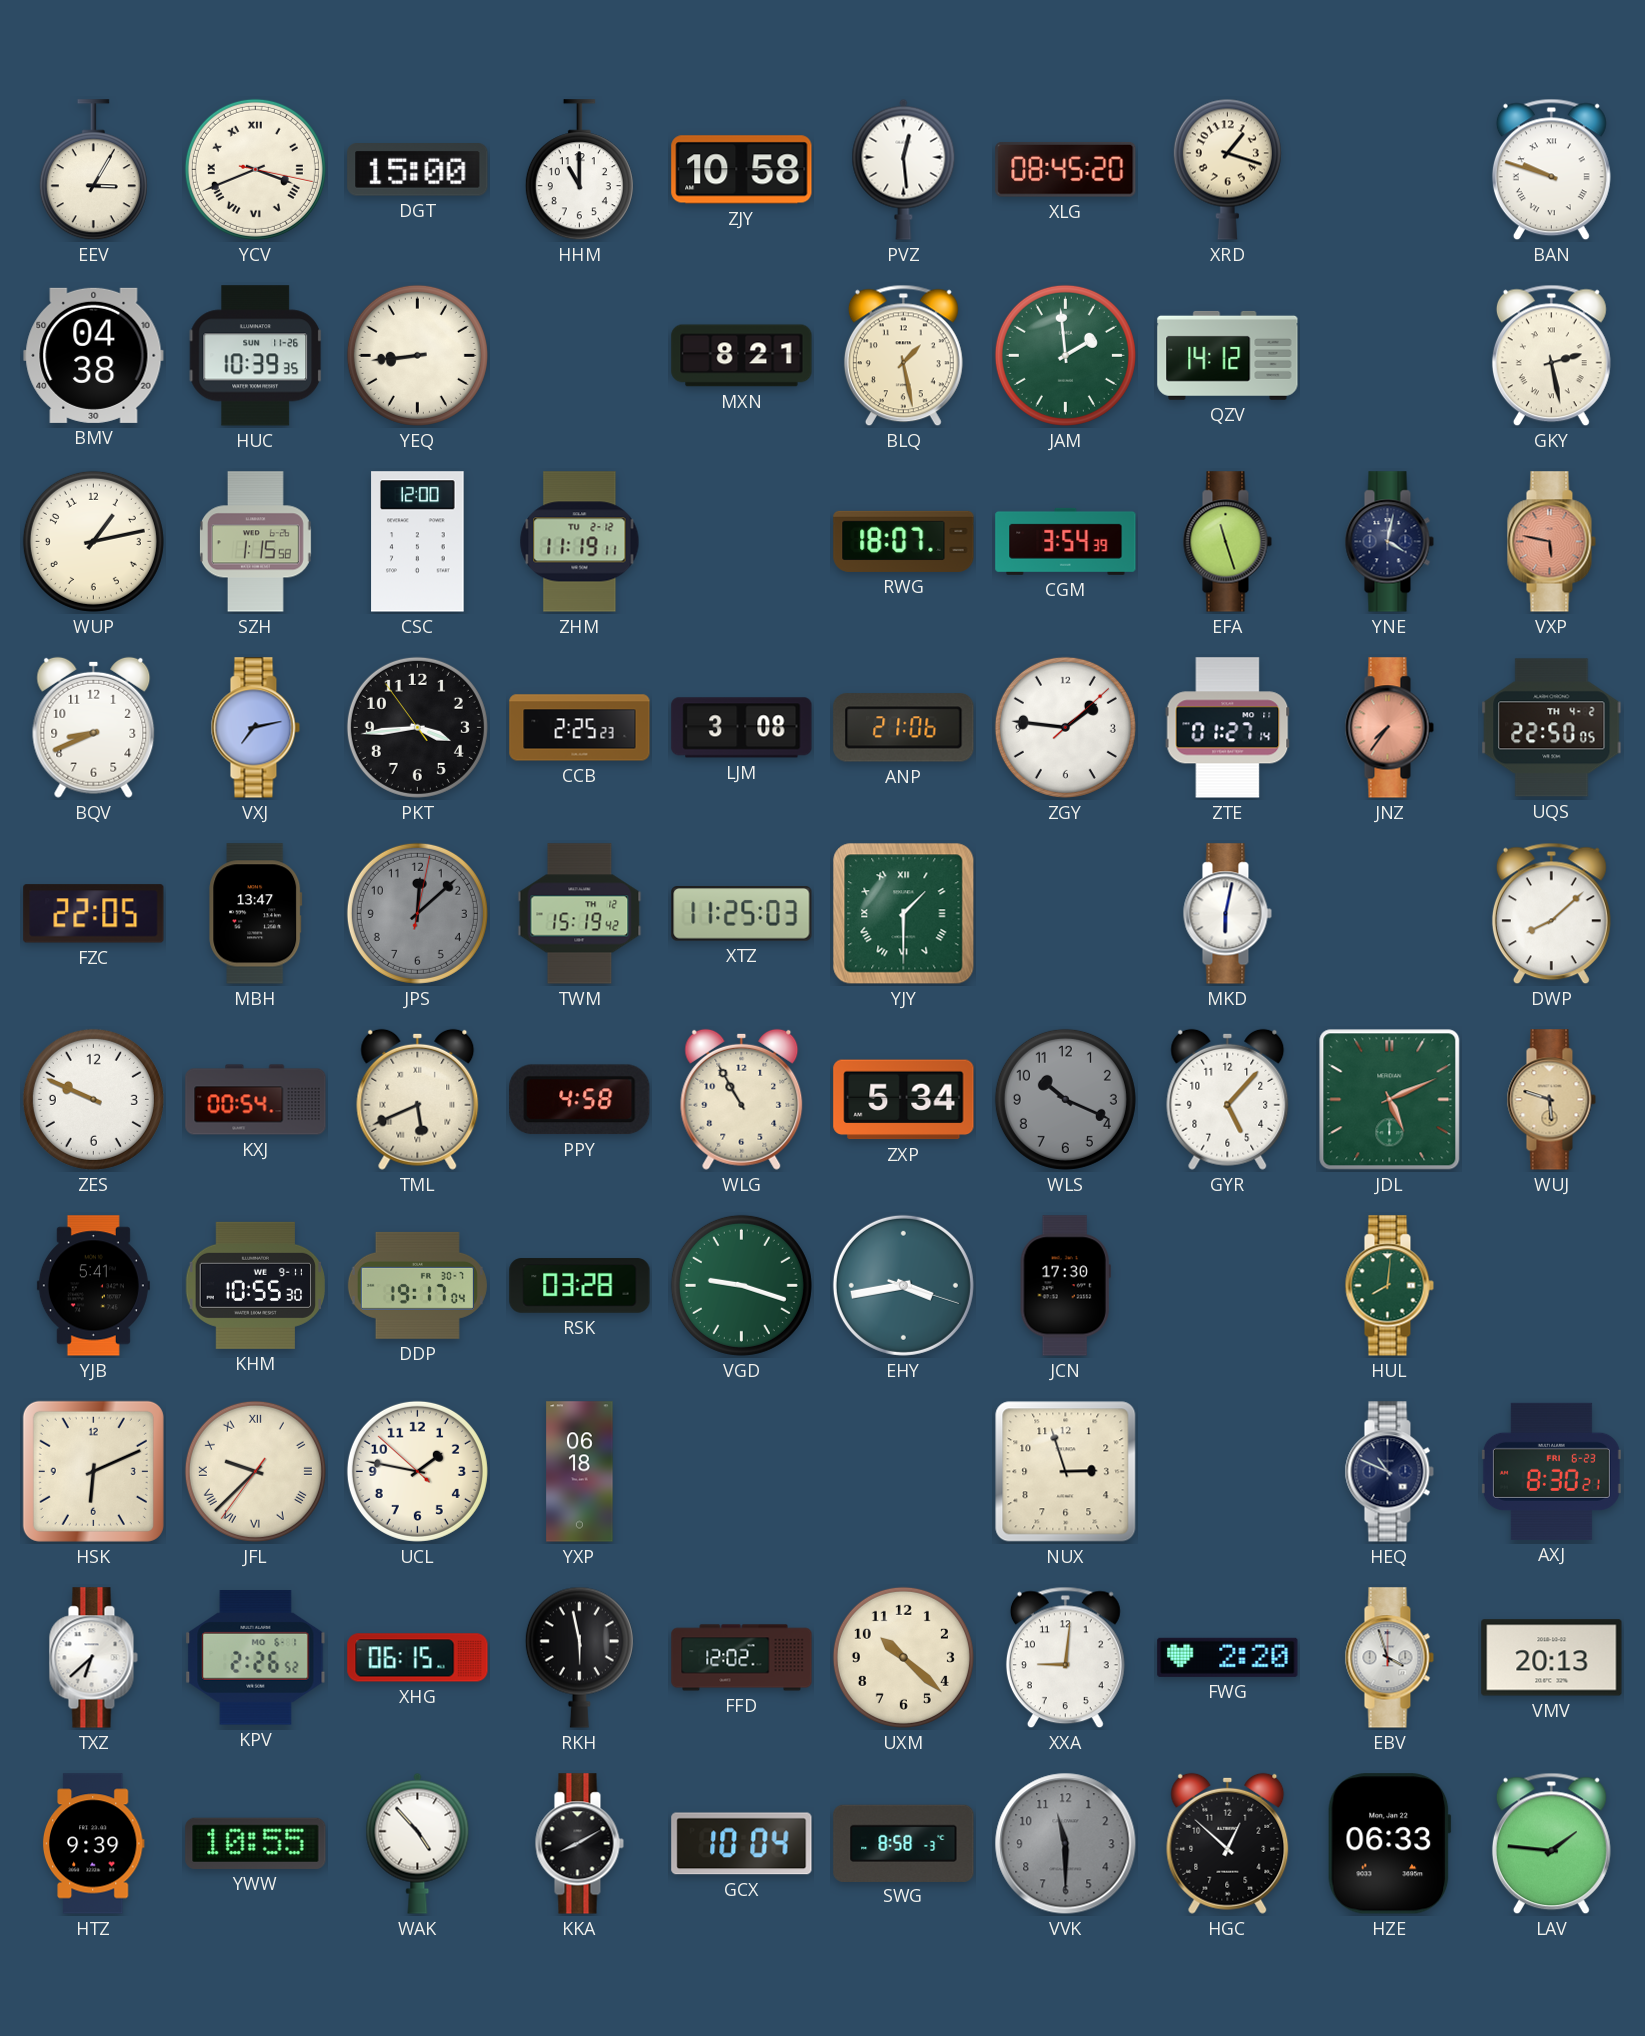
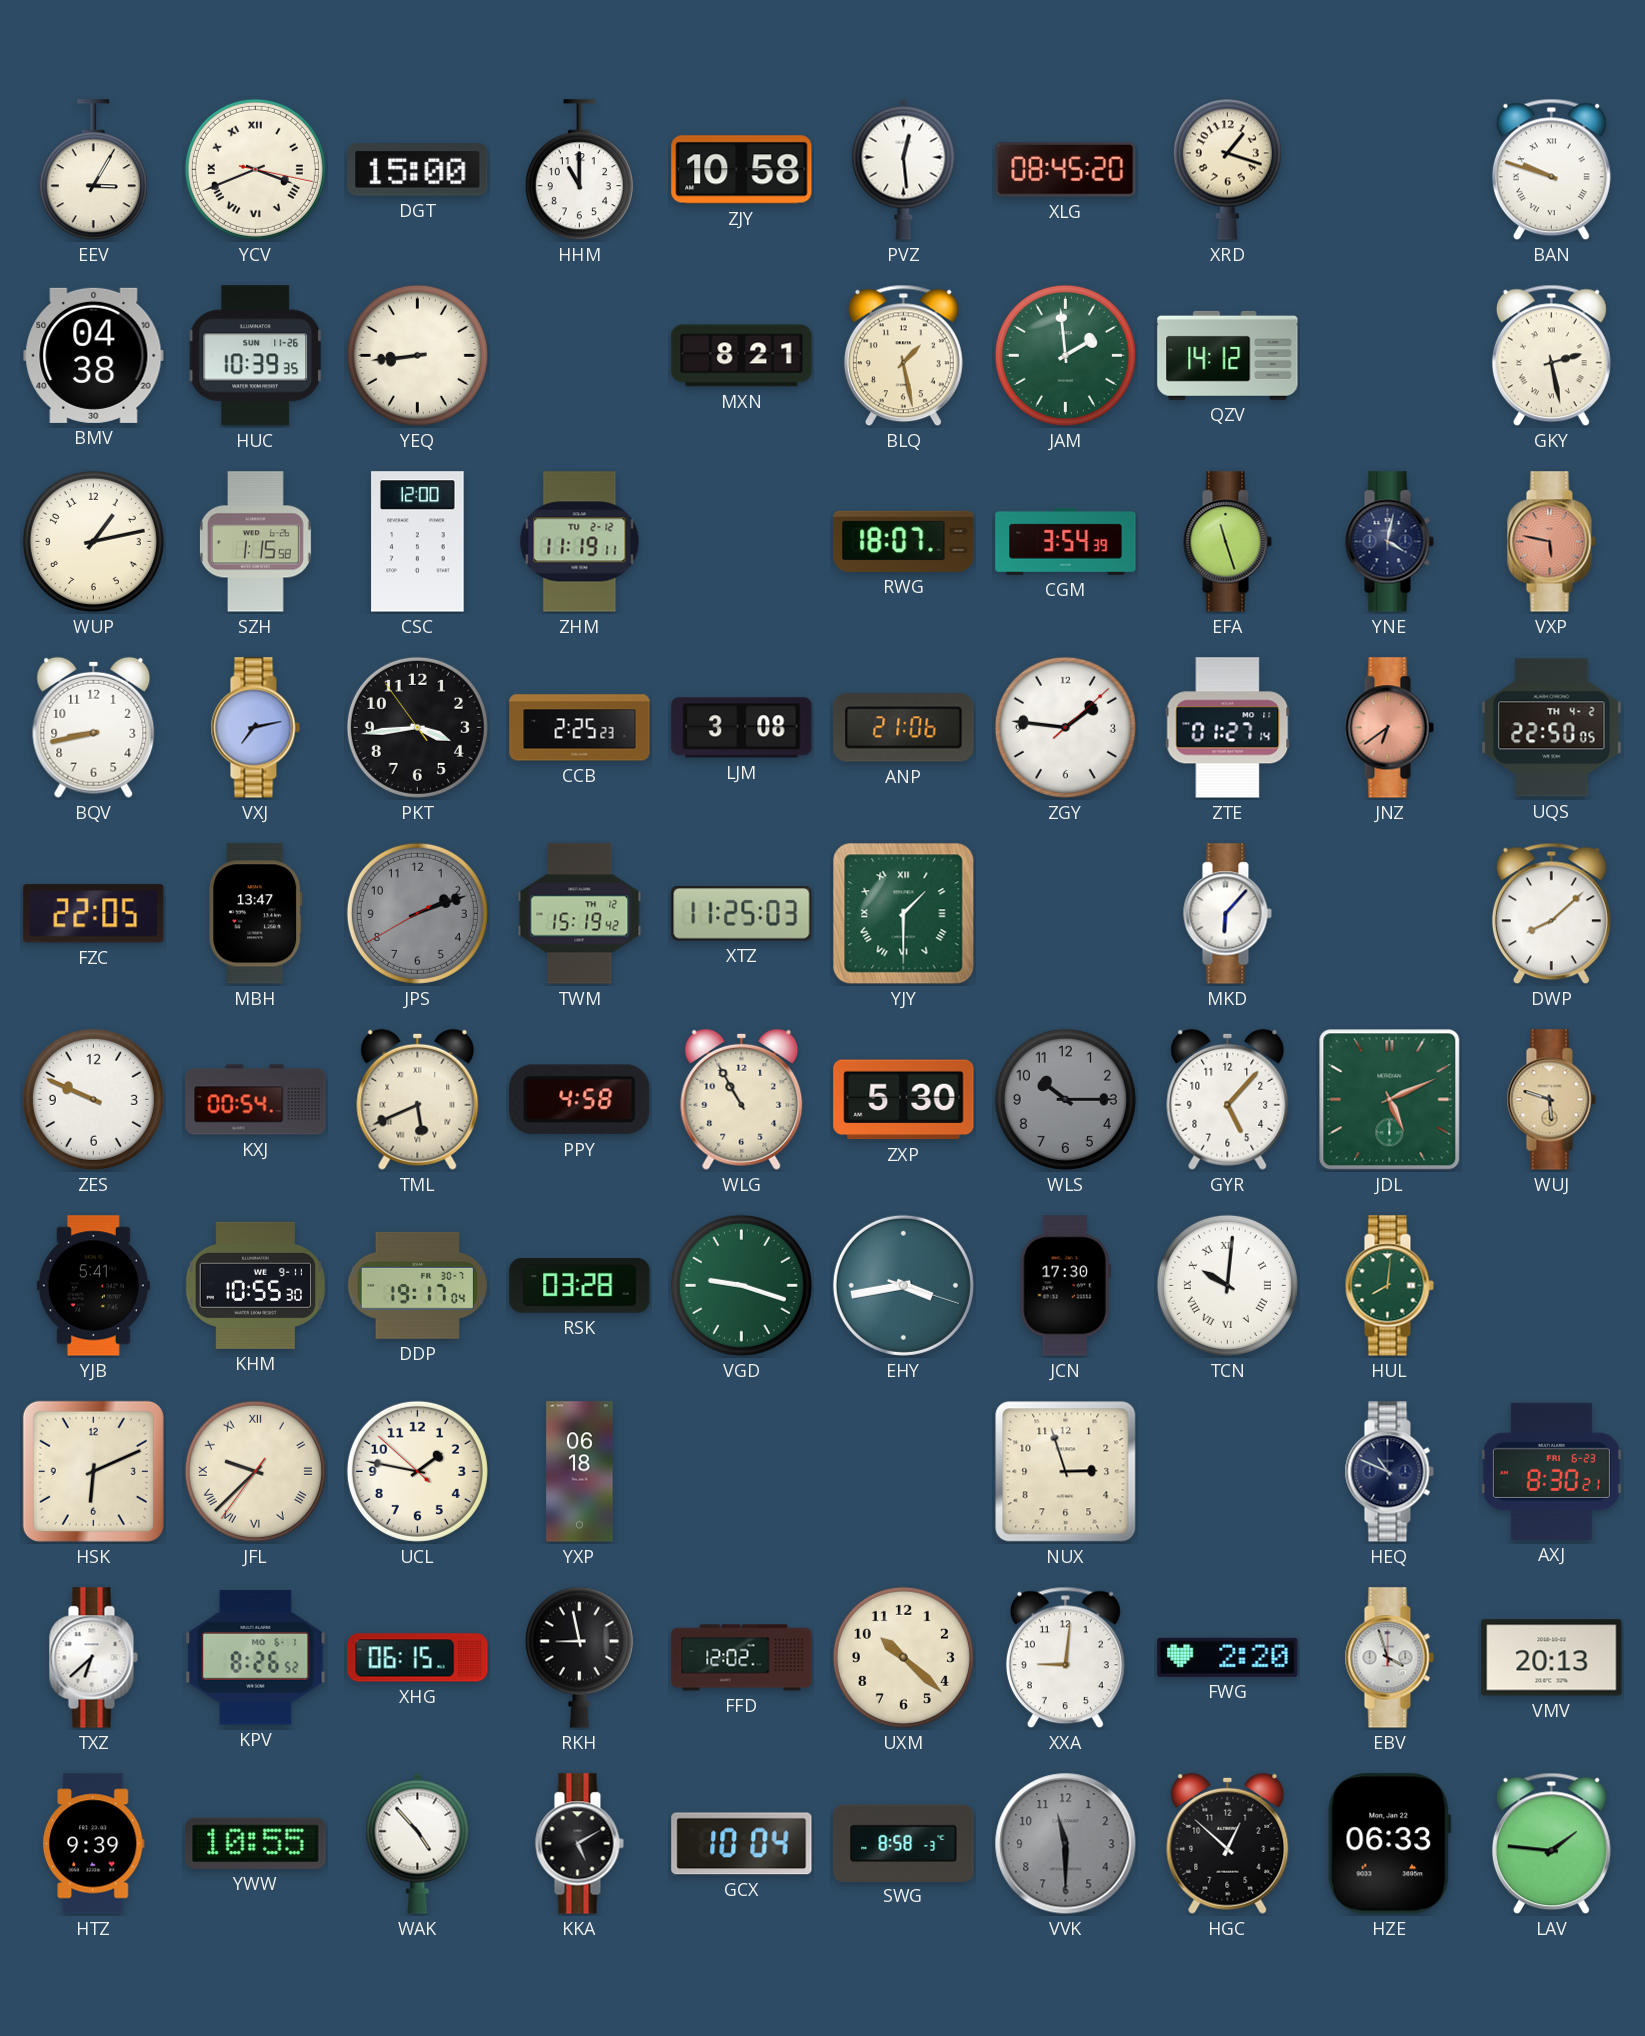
BQV: 8:41 -> 8:43
JNZ: 7:36 -> 6:39
JPS: 12:08 -> 2:11
MKD: 6:02 -> 6:07
ZXP: 5:34 -> 5:30
WLS: 10:19 -> 10:15
TCN: none -> 10:01
KPV: 2:26 -> 8:26
RKH: 5:58 -> 8:58
KKA: 8:10 -> 5:10
